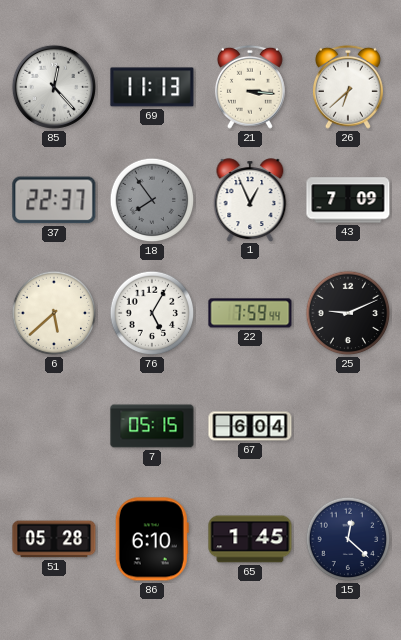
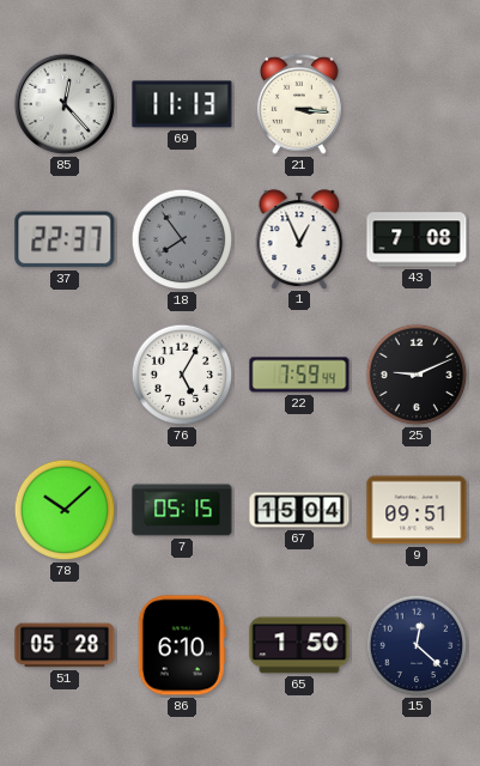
26: 6:38 -> none
43: 7:09 -> 7:08
6: 5:38 -> none
78: none -> 10:08
67: 6:04 -> 15:04
9: none -> 09:51
65: 1:45 -> 1:50
